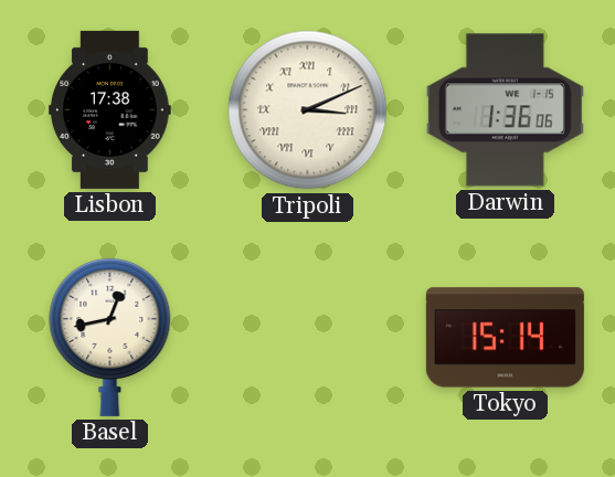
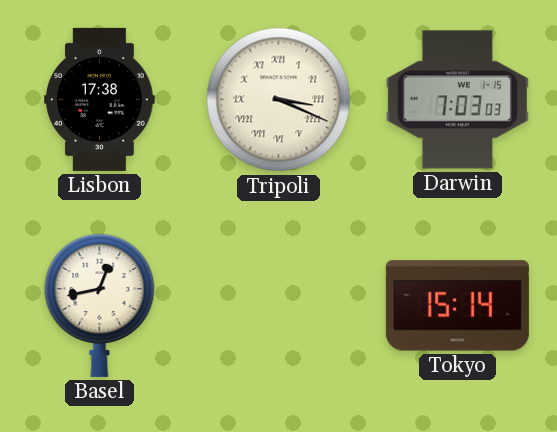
Tripoli: 3:11 -> 3:19
Darwin: 1:36 -> 7:03
